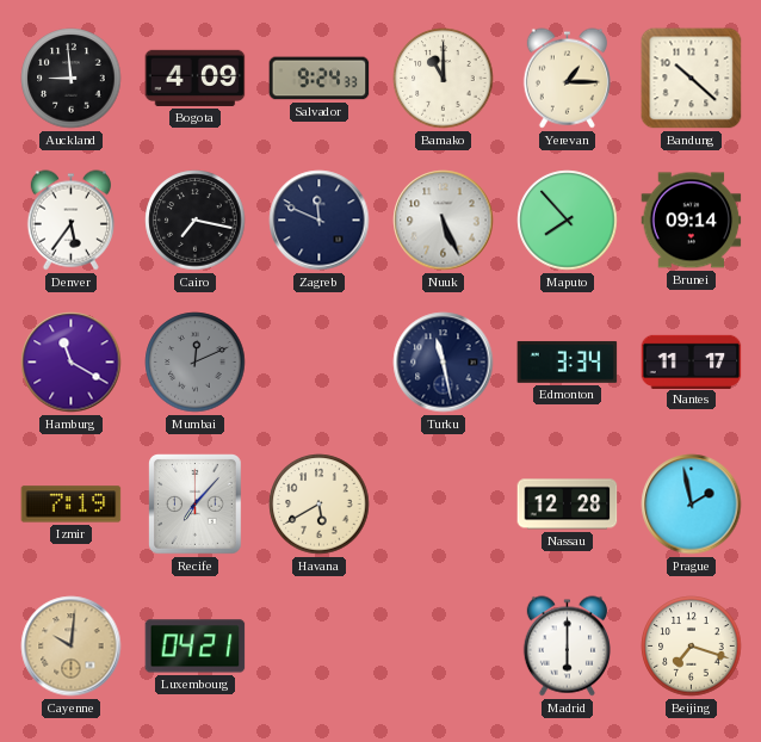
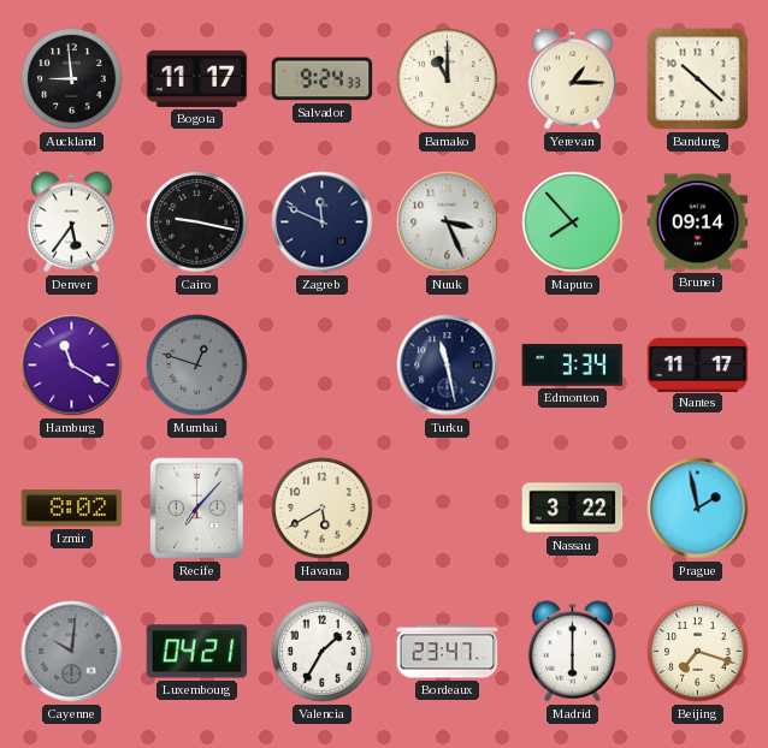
Bogota: 4:09 -> 11:17
Cairo: 7:17 -> 9:17
Nuuk: 5:26 -> 3:26
Mumbai: 12:11 -> 12:48
Izmir: 7:19 -> 8:02
Nassau: 12:28 -> 3:22
Cayenne dial: champagne -> grey
Valencia: none -> 1:35
Bordeaux: none -> 23:47
